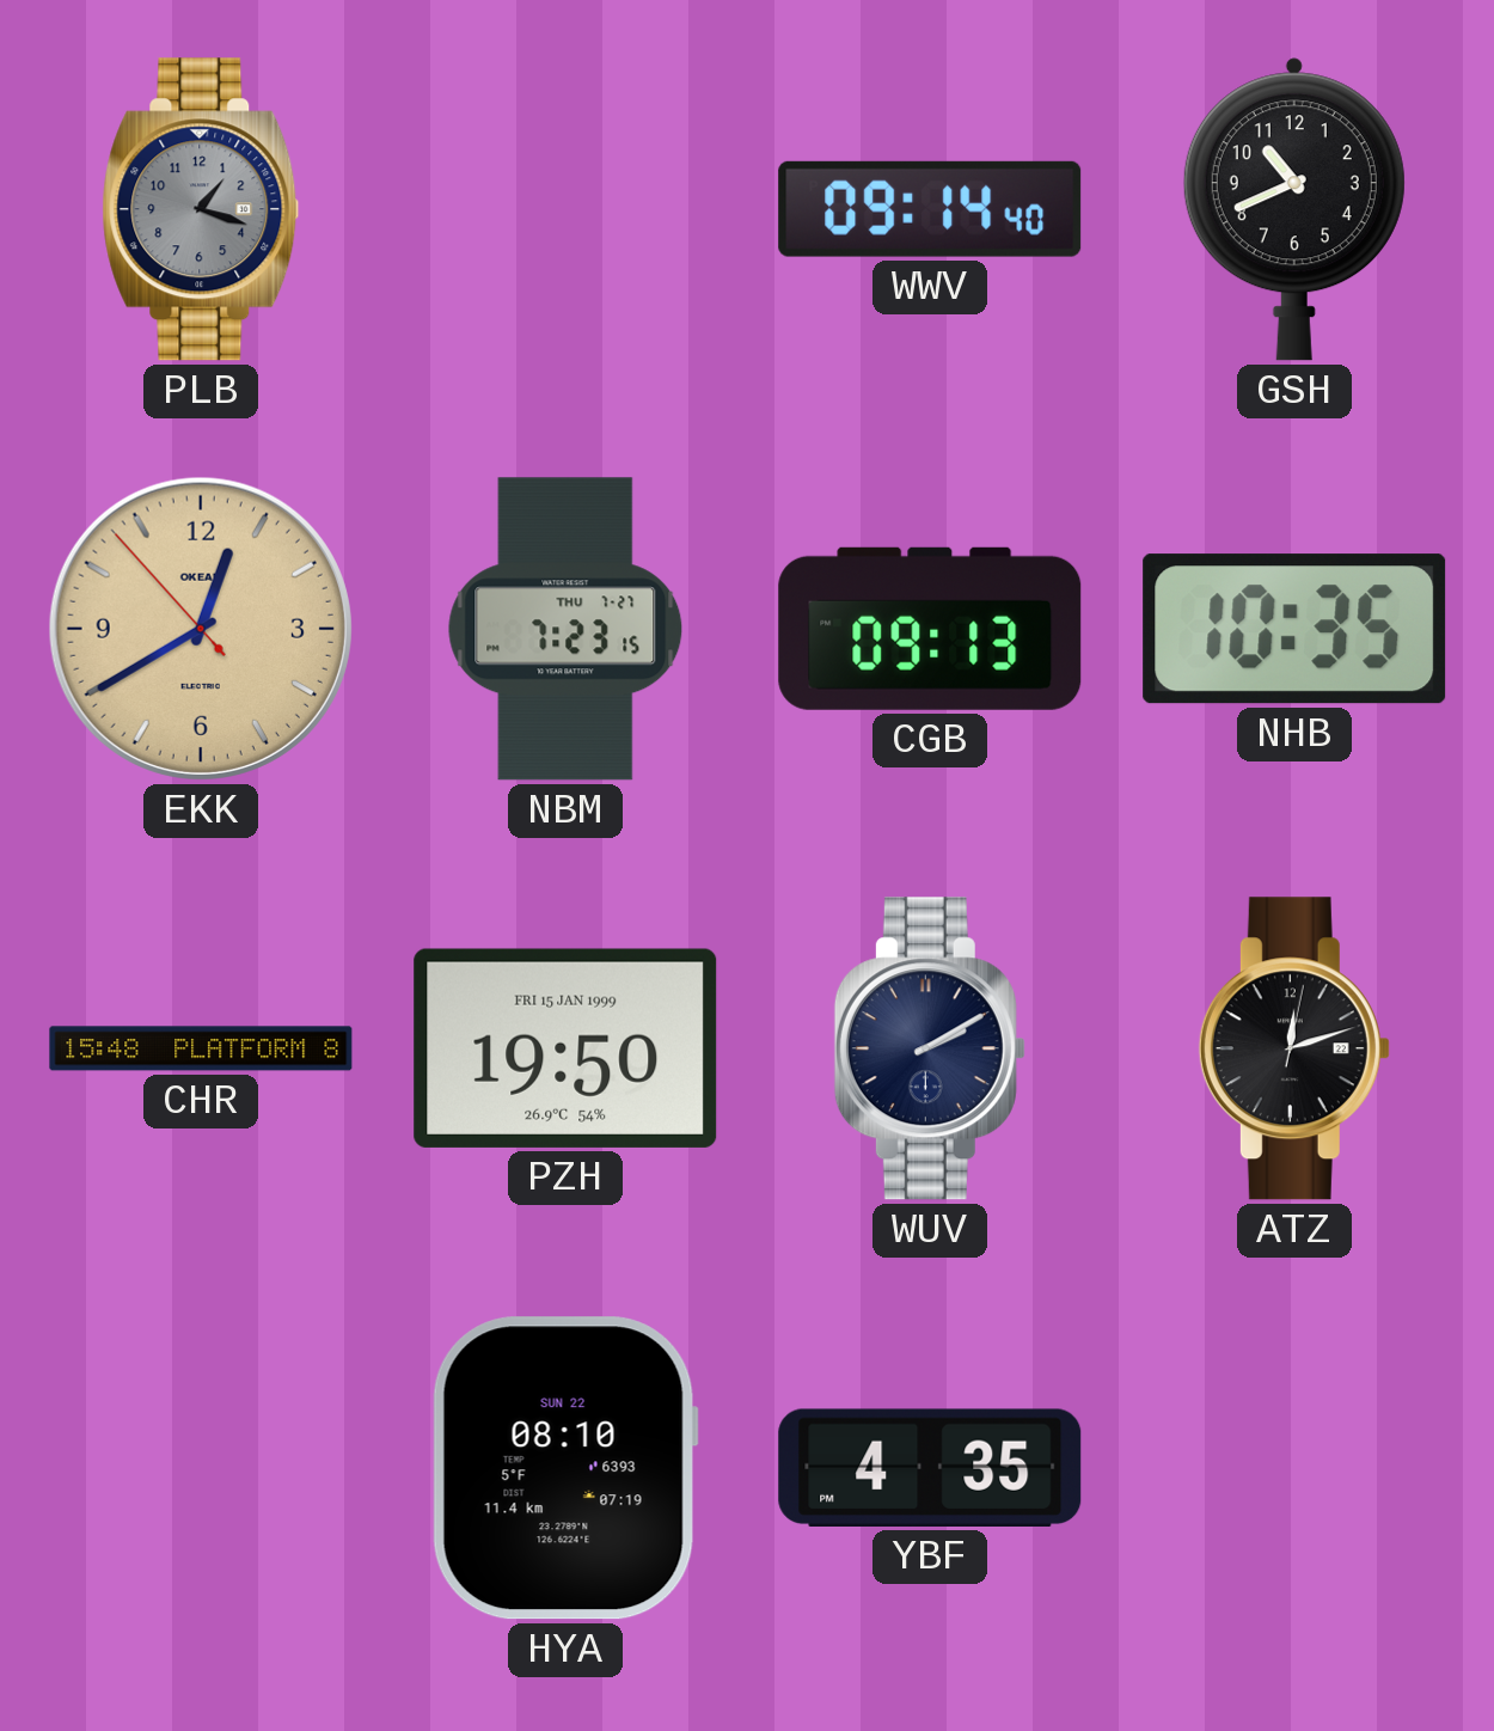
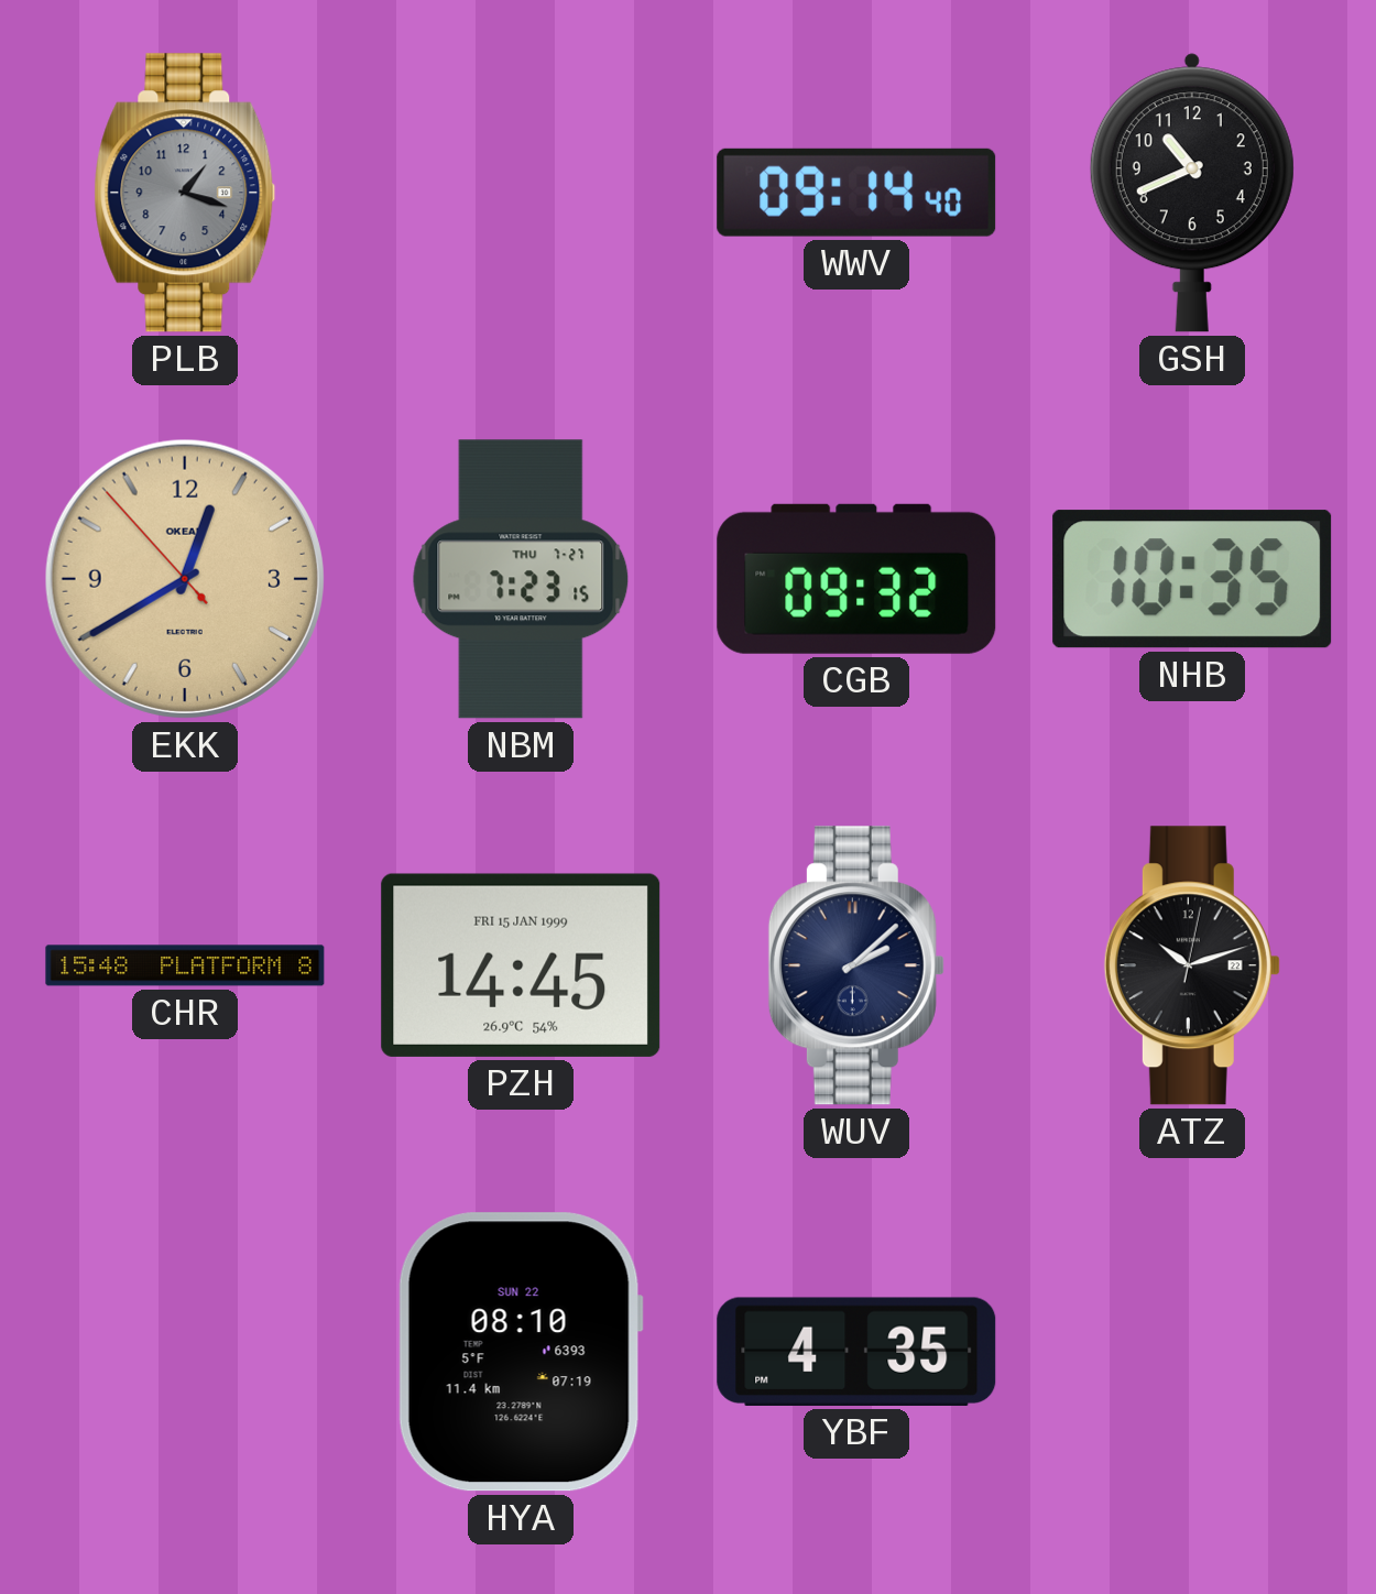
CGB: 09:13 -> 09:32
PZH: 19:50 -> 14:45
WUV: 2:10 -> 2:08
ATZ: 12:12 -> 10:12
